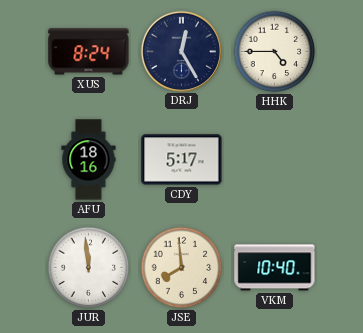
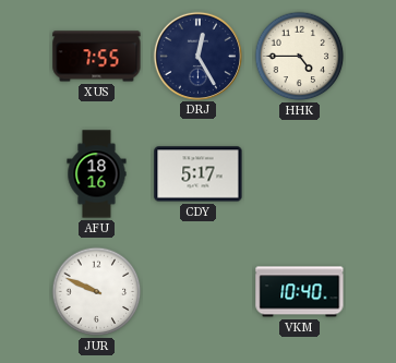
XUS: 8:24 -> 7:55
JUR: 11:59 -> 9:49
JSE: 7:59 -> none
